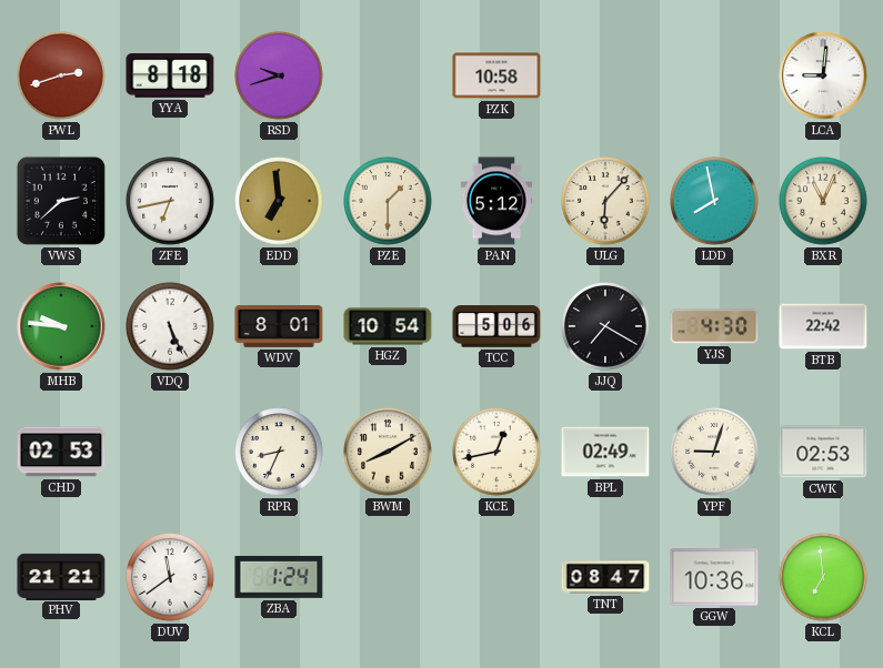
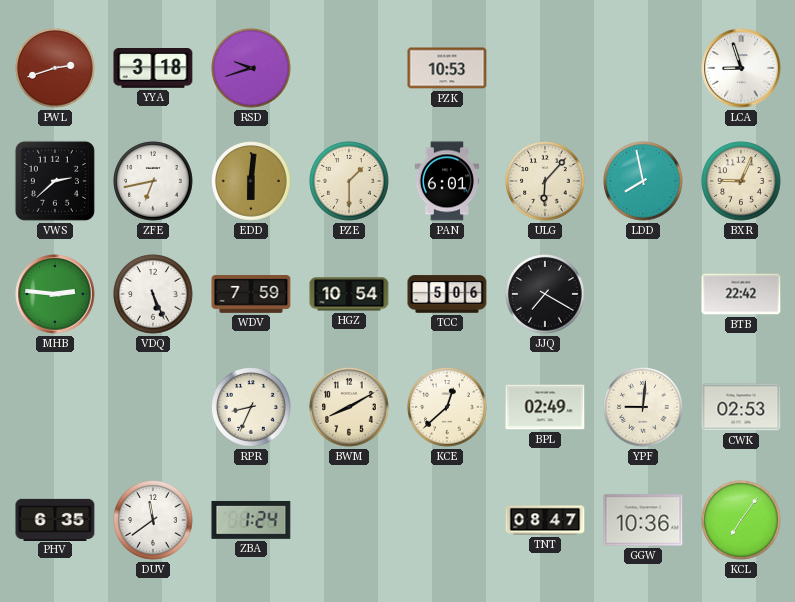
YYA: 8:18 -> 3:18
PZK: 10:58 -> 10:53
LCA: 9:01 -> 8:57
EDD: 6:59 -> 6:01
PAN: 5:12 -> 6:01
BXR: 11:04 -> 9:04
MHB: 9:46 -> 2:46
WDV: 8:01 -> 7:59
YJS: 4:30 -> none
CHD: 02:53 -> none
KCE: 12:43 -> 12:38
YPF: 9:03 -> 9:01
PHV: 21:21 -> 6:35
KCL: 6:59 -> 7:06
